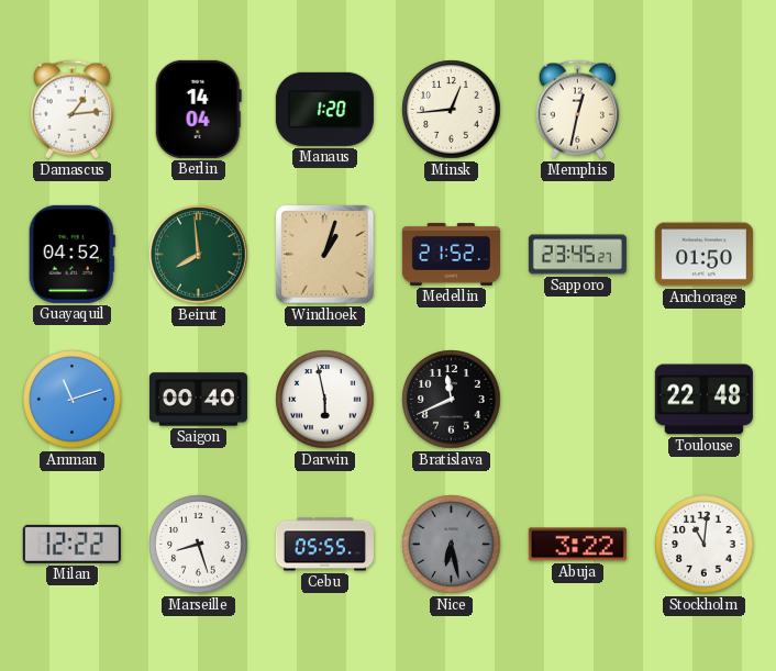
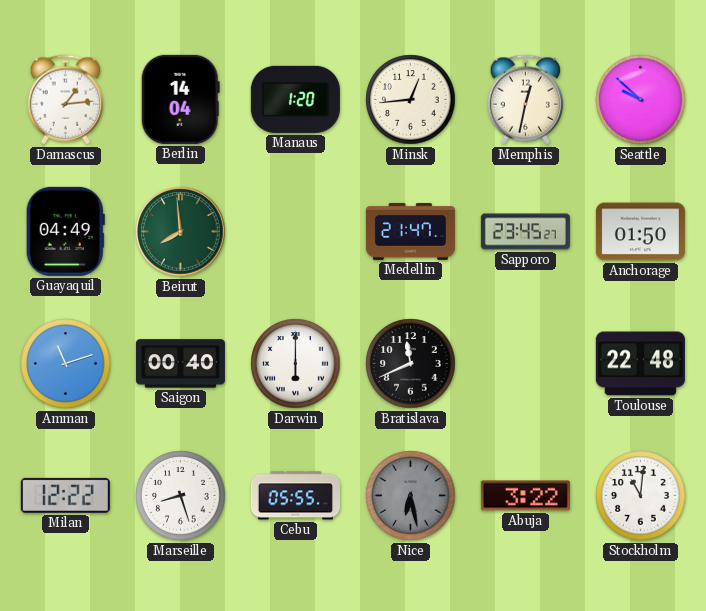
Seattle: none -> 9:52
Guayaquil: 04:52 -> 04:49
Windhoek: 1:03 -> none
Medellin: 21:52 -> 21:47
Darwin: 5:58 -> 6:00
